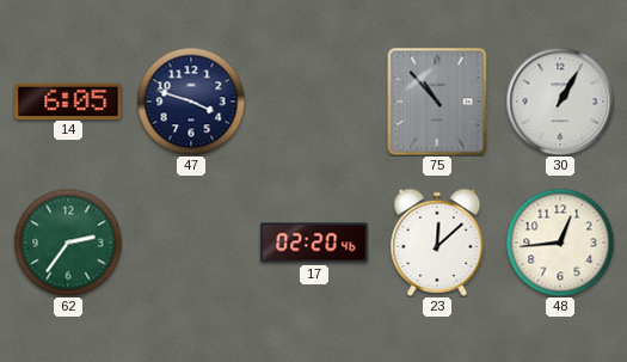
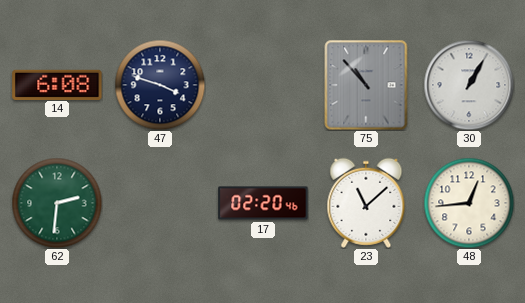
14: 6:05 -> 6:08
62: 2:36 -> 2:31
23: 12:08 -> 11:08
